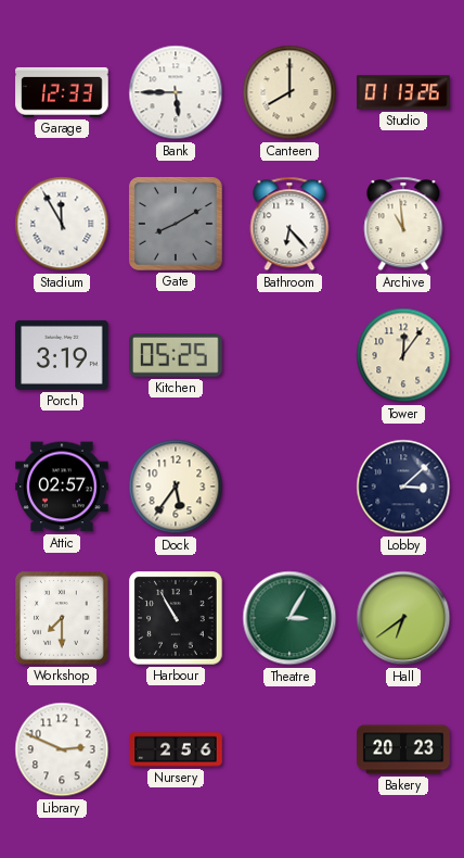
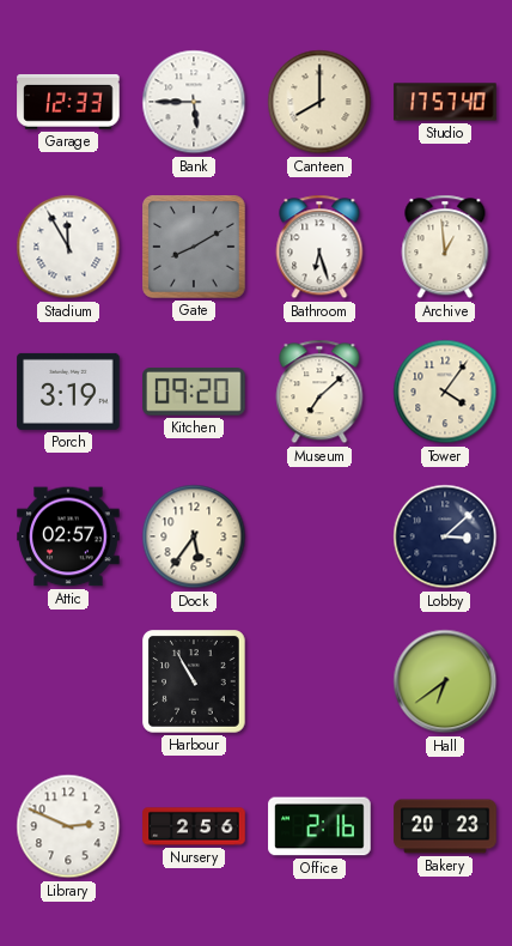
Studio: 01:13 -> 17:57
Bathroom: 6:23 -> 6:27
Archive: 10:59 -> 12:59
Kitchen: 05:25 -> 09:20
Museum: none -> 7:08
Tower: 12:06 -> 4:06
Workshop: 7:30 -> none
Theatre: 3:05 -> none
Office: none -> 2:16
